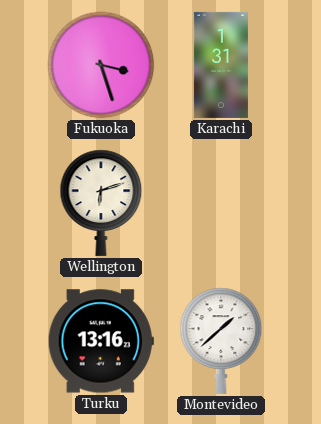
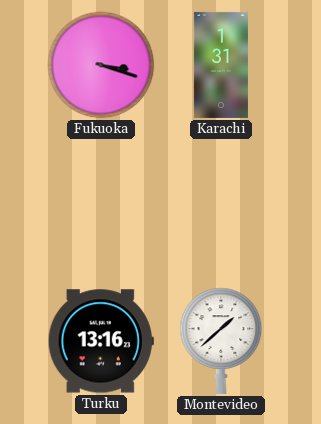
Fukuoka: 3:27 -> 3:18
Wellington: 6:12 -> none
